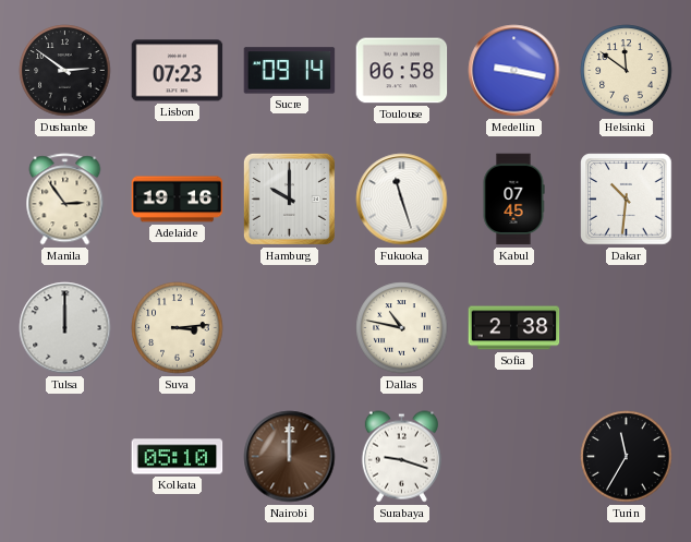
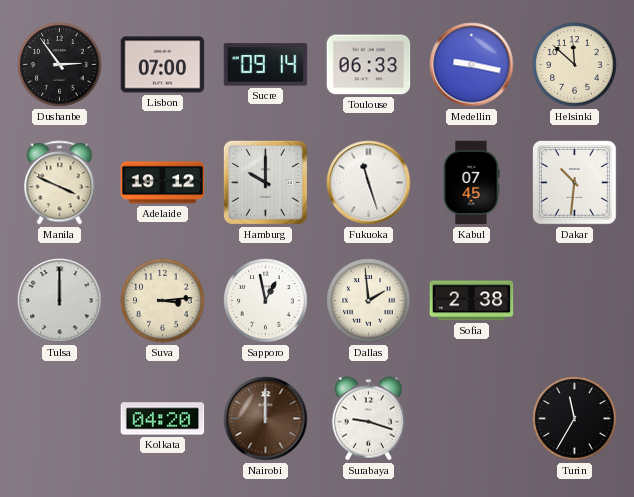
Dushanbe: 2:51 -> 2:54
Lisbon: 07:23 -> 07:00
Toulouse: 06:58 -> 06:33
Helsinki: 11:51 -> 11:52
Manila: 2:54 -> 3:49
Adelaide: 19:16 -> 19:12
Sapporo: none -> 12:58
Dallas: 10:47 -> 1:59
Kolkata: 05:10 -> 04:20
